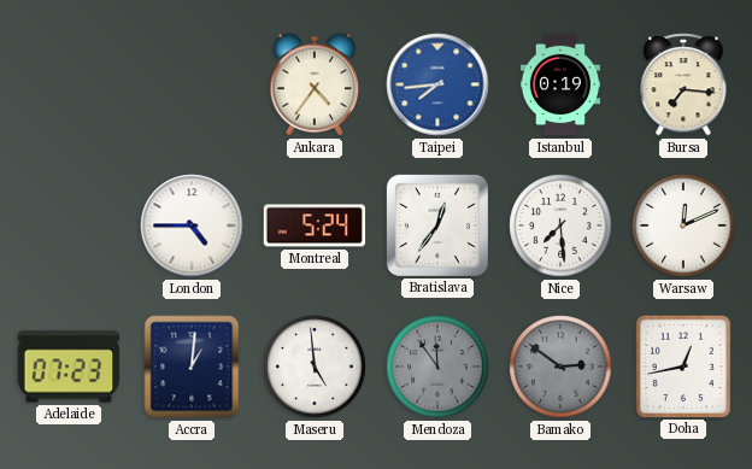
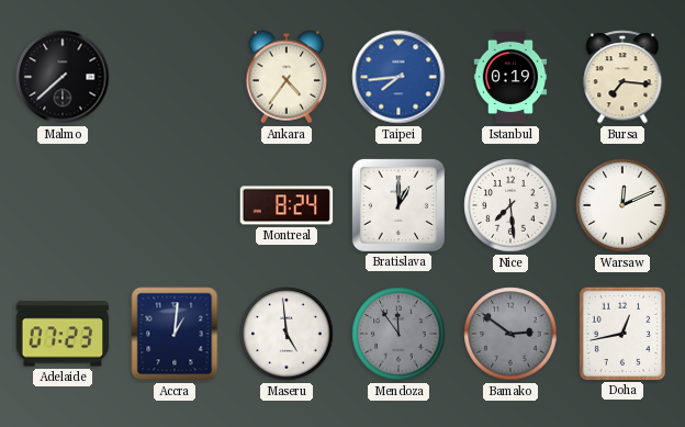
Malmo: none -> 7:38
London: 4:45 -> none
Montreal: 5:24 -> 8:24
Bratislava: 12:36 -> 1:00
